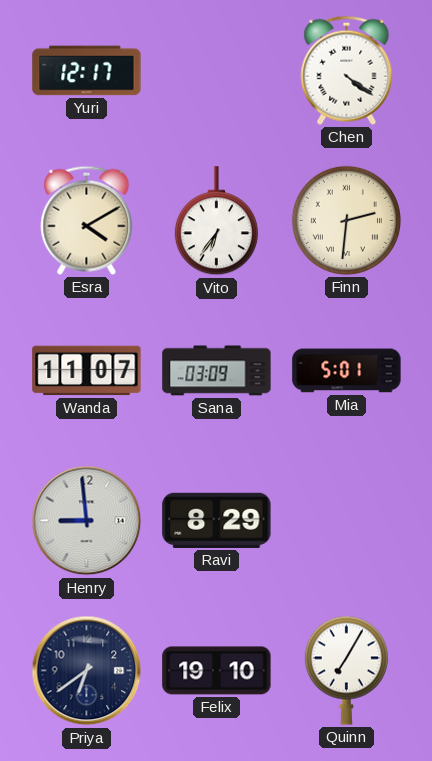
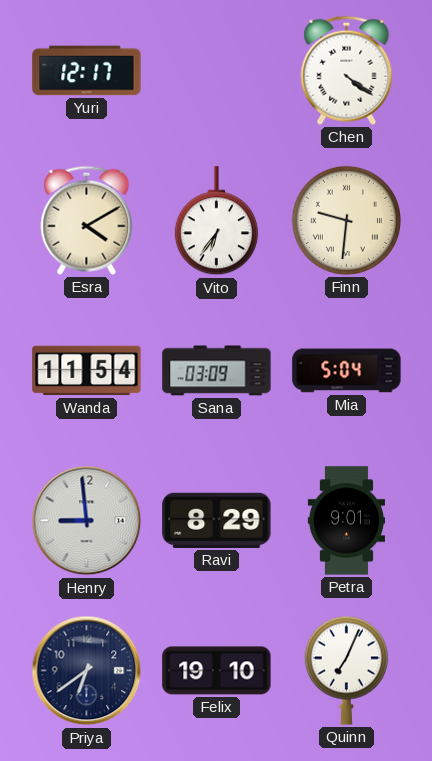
Finn: 2:31 -> 9:31
Wanda: 11:07 -> 11:54
Mia: 5:01 -> 5:04
Petra: none -> 9:01
Quinn: 7:05 -> 7:04
